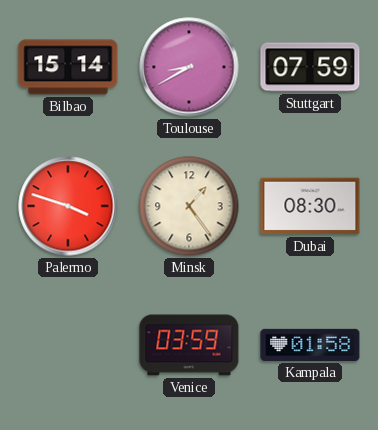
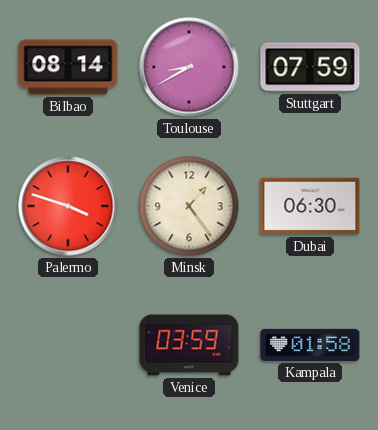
Bilbao: 15:14 -> 08:14
Dubai: 08:30 -> 06:30
